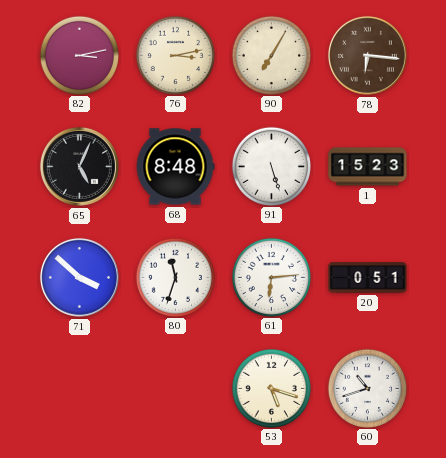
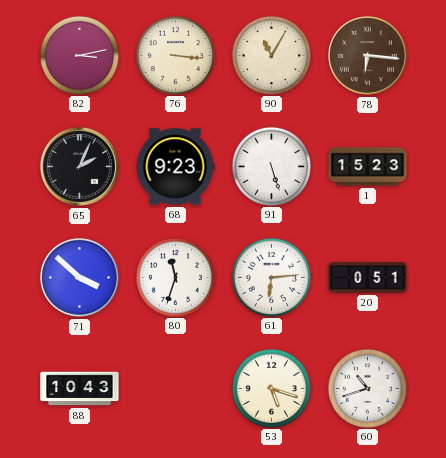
76: 3:13 -> 3:16
90: 7:05 -> 11:05
65: 5:04 -> 2:04
68: 8:48 -> 9:23
88: none -> 10:43
